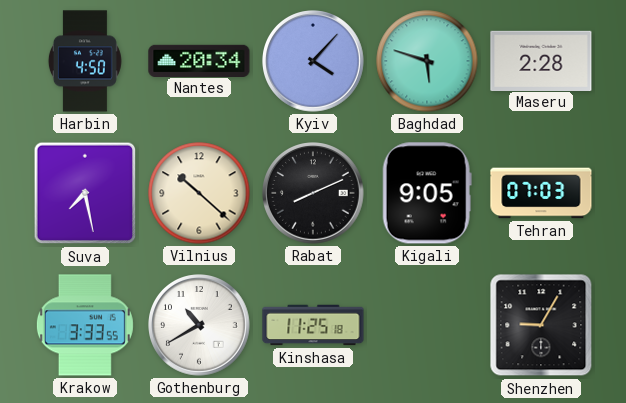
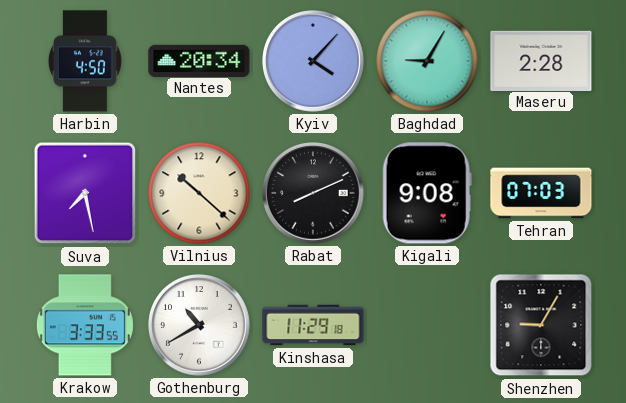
Baghdad: 5:48 -> 9:05
Kigali: 9:05 -> 9:08
Kinshasa: 11:25 -> 11:29
